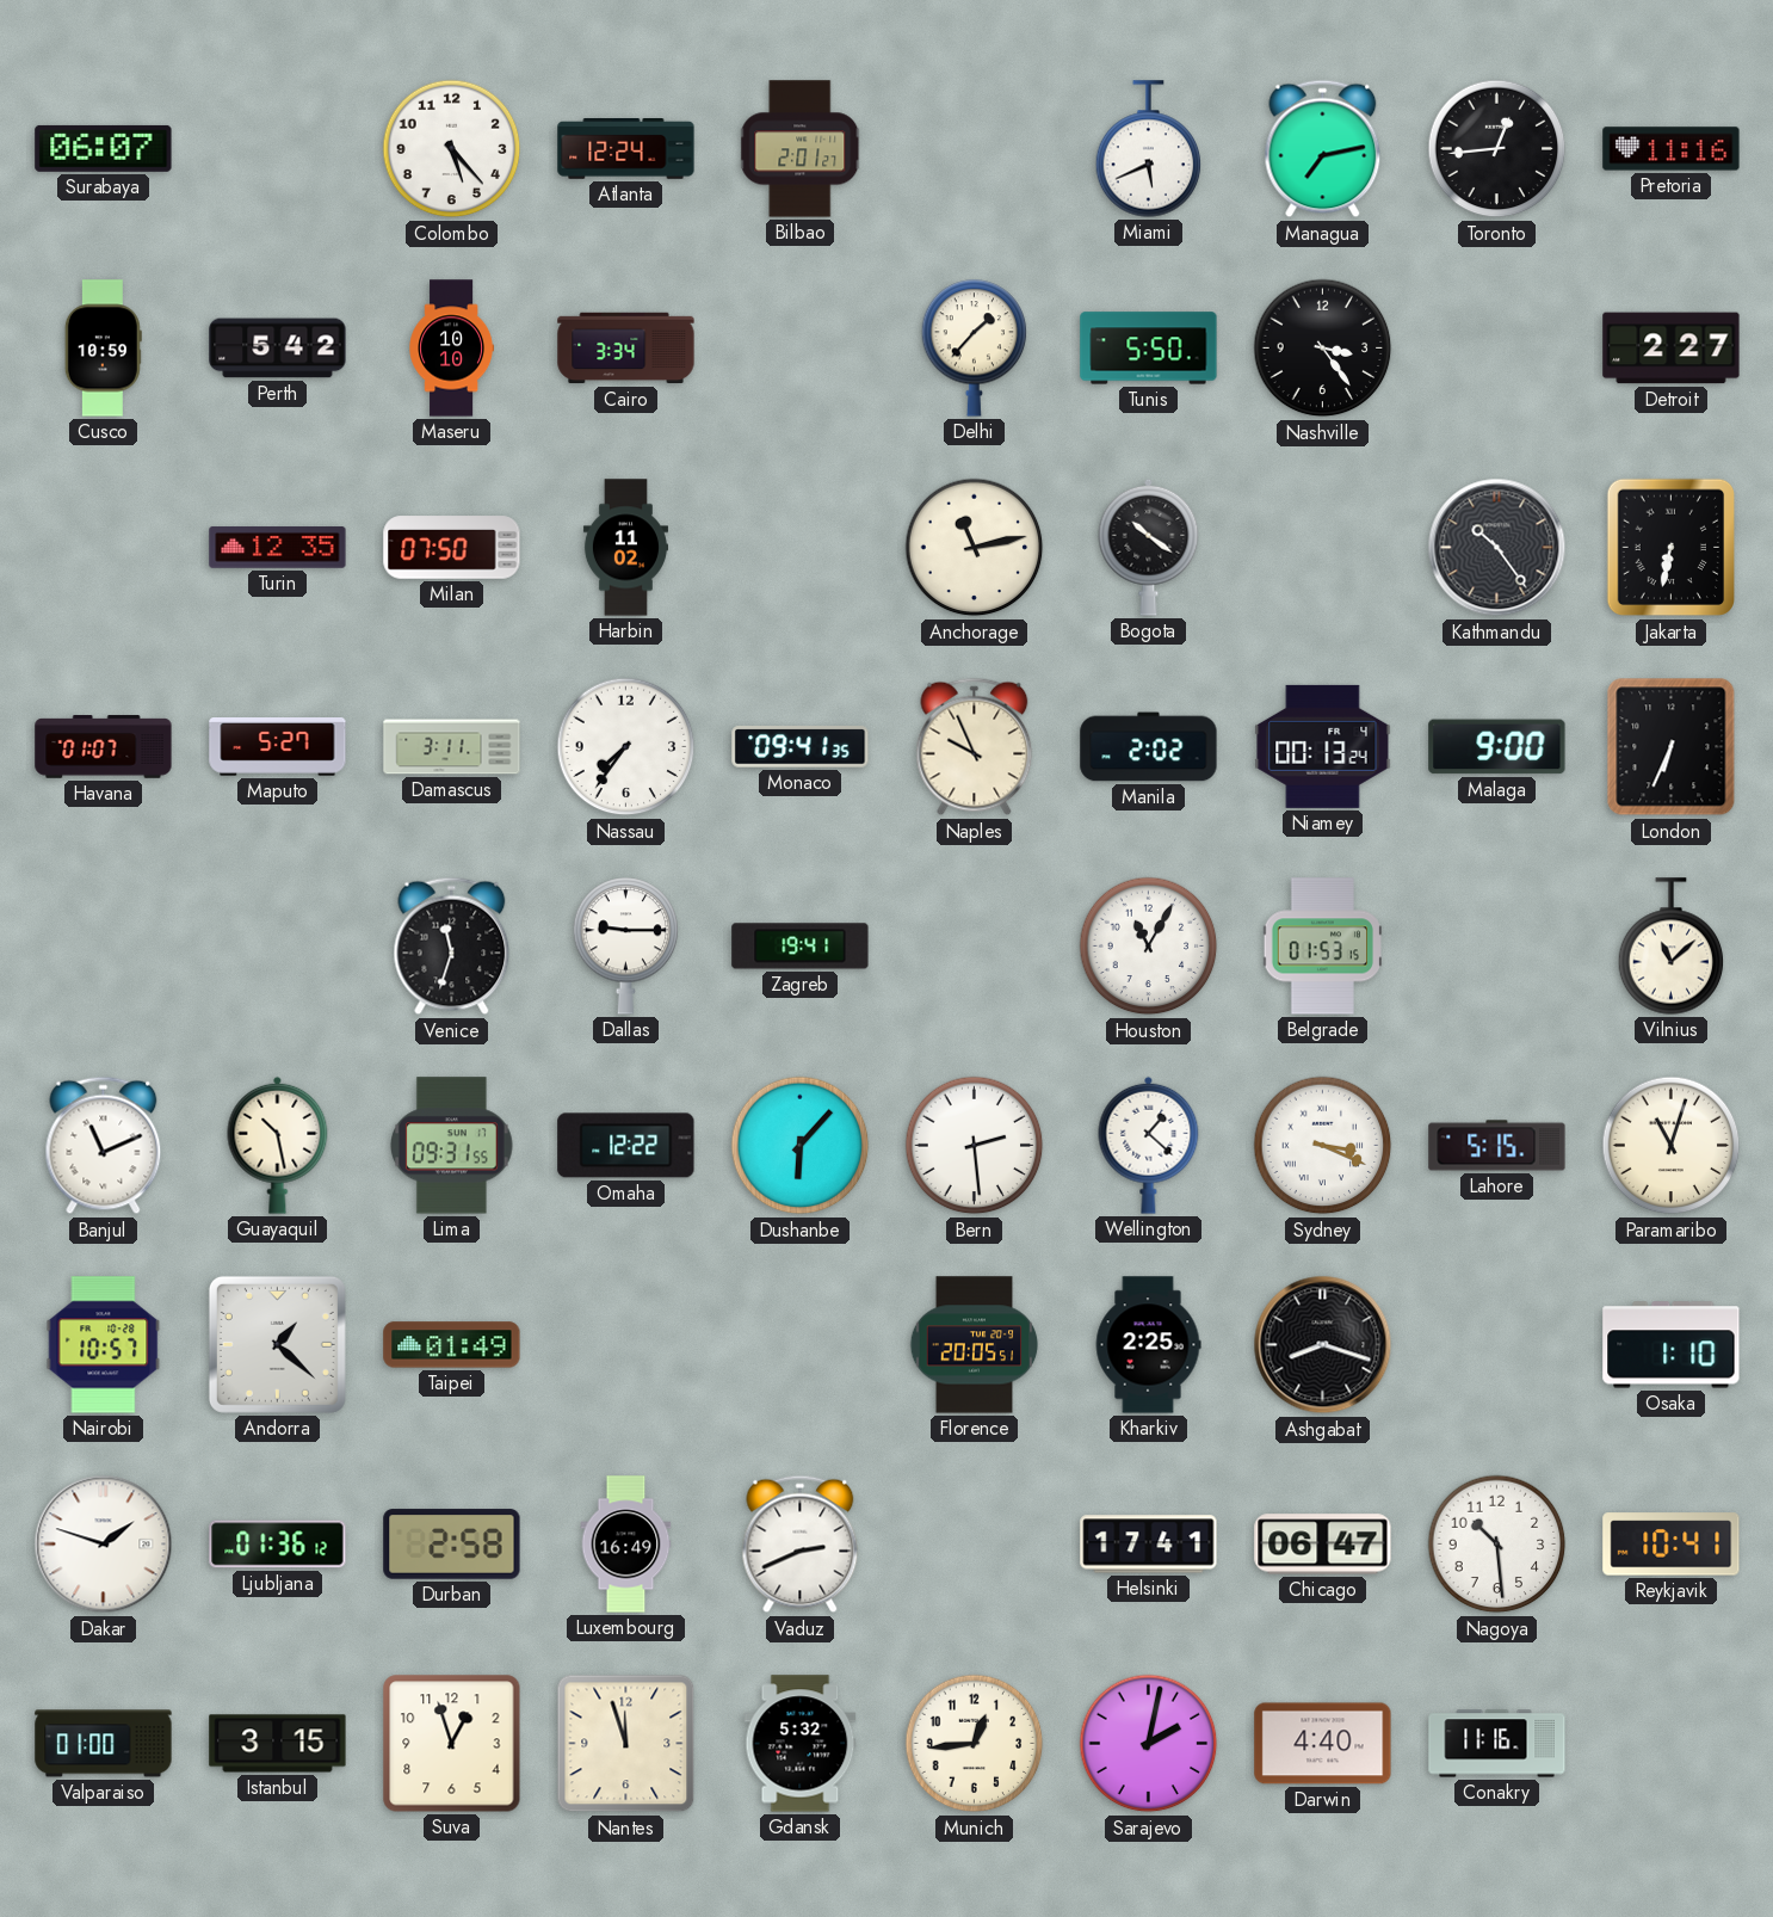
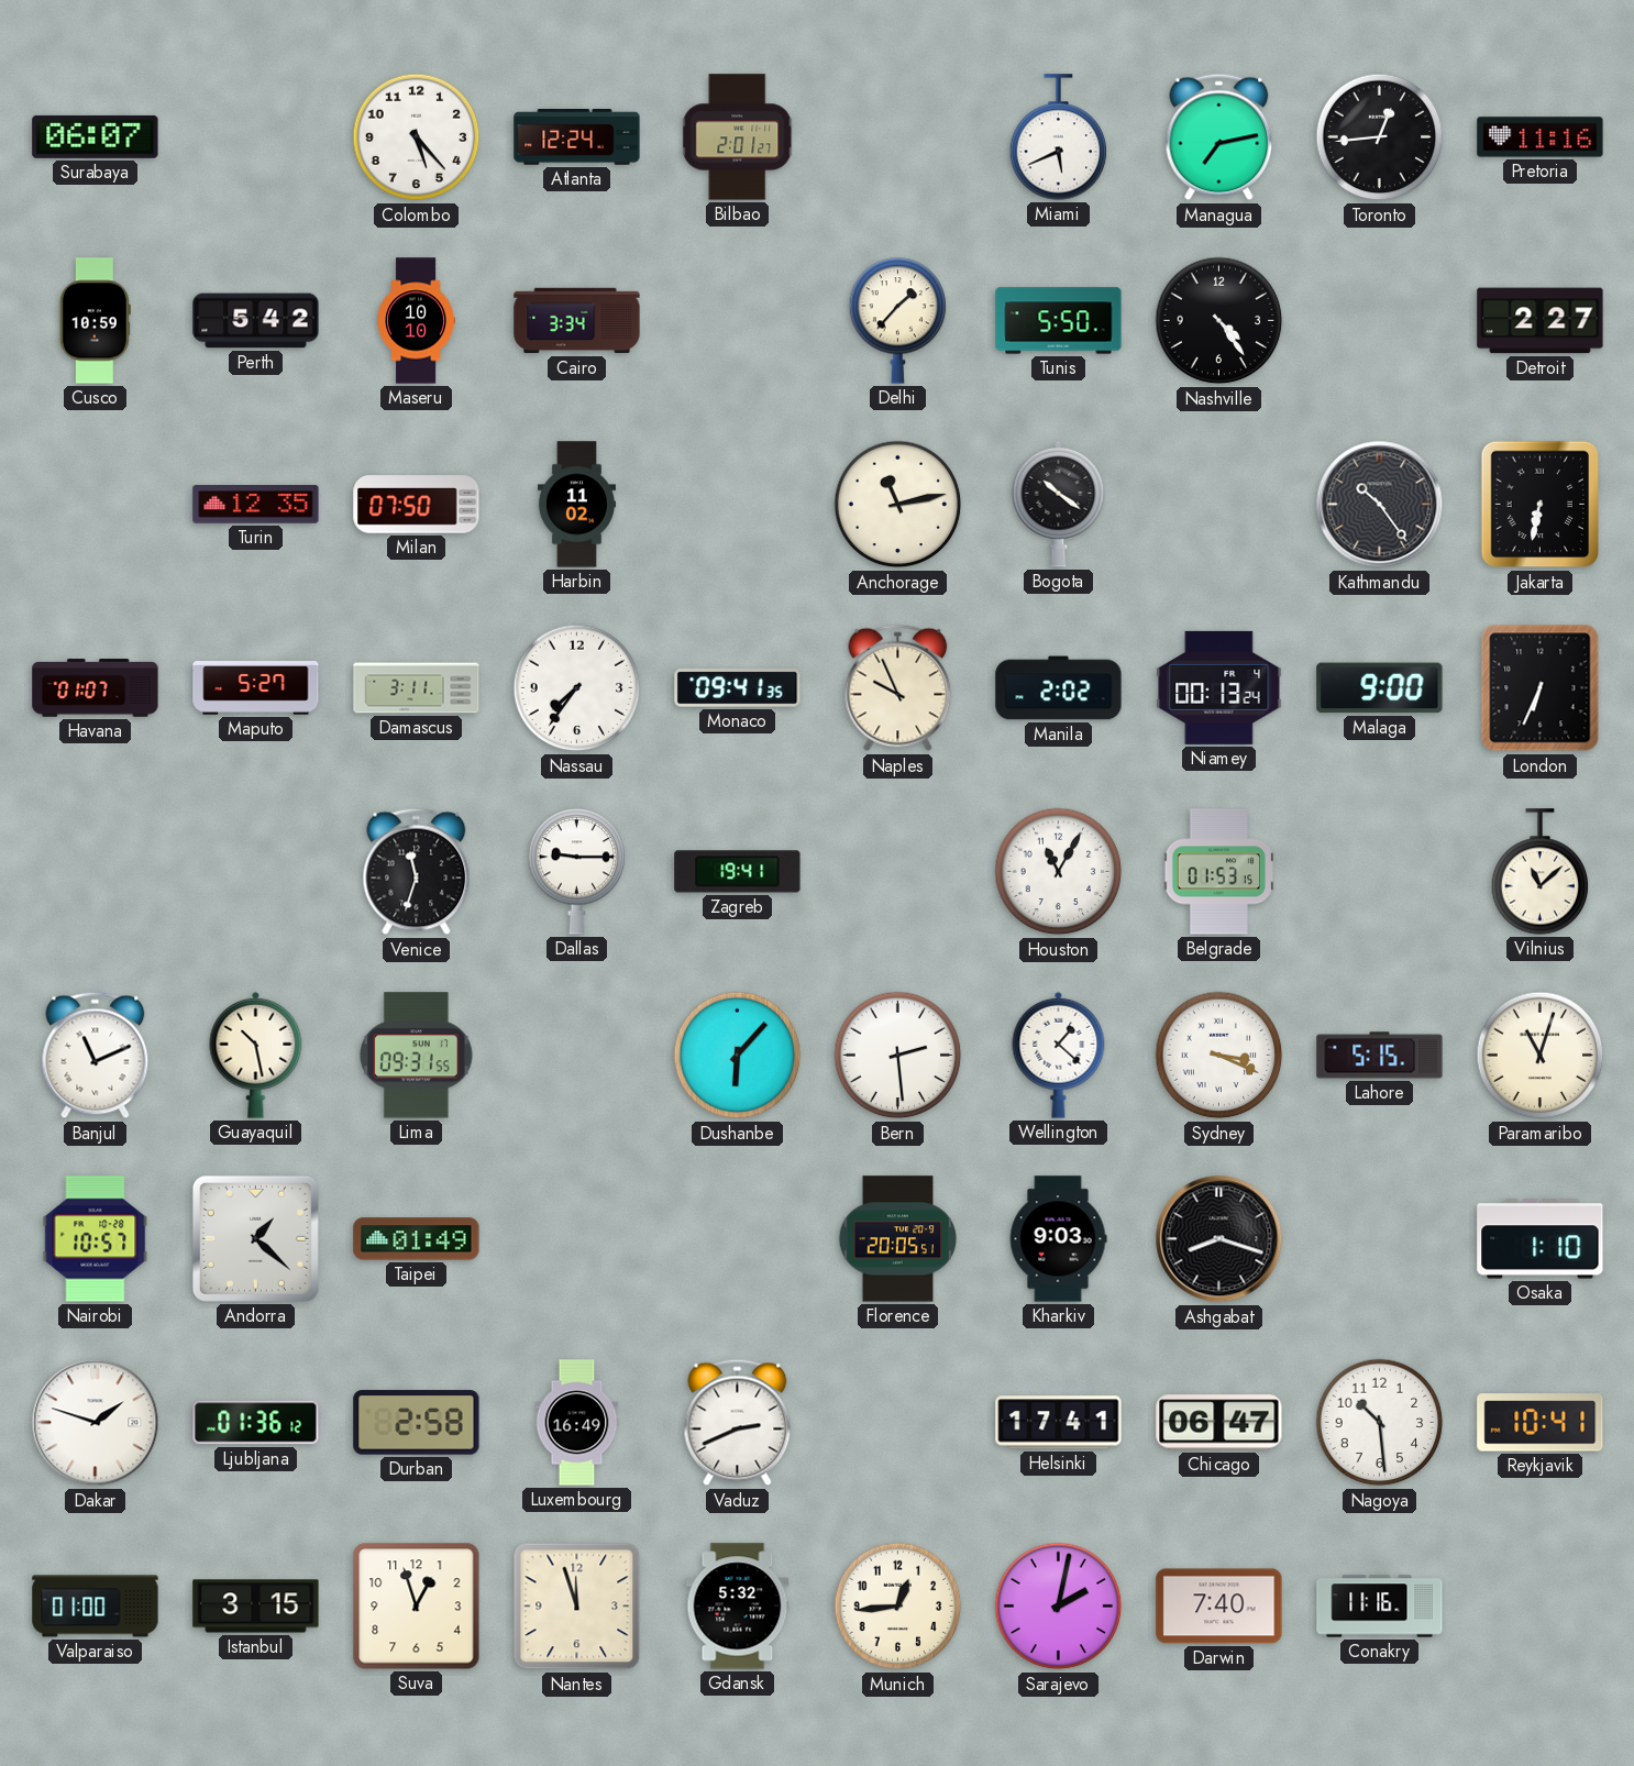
Nashville: 3:24 -> 4:24
Omaha: 12:22 -> none
Kharkiv: 2:25 -> 9:03
Darwin: 4:40 -> 7:40
